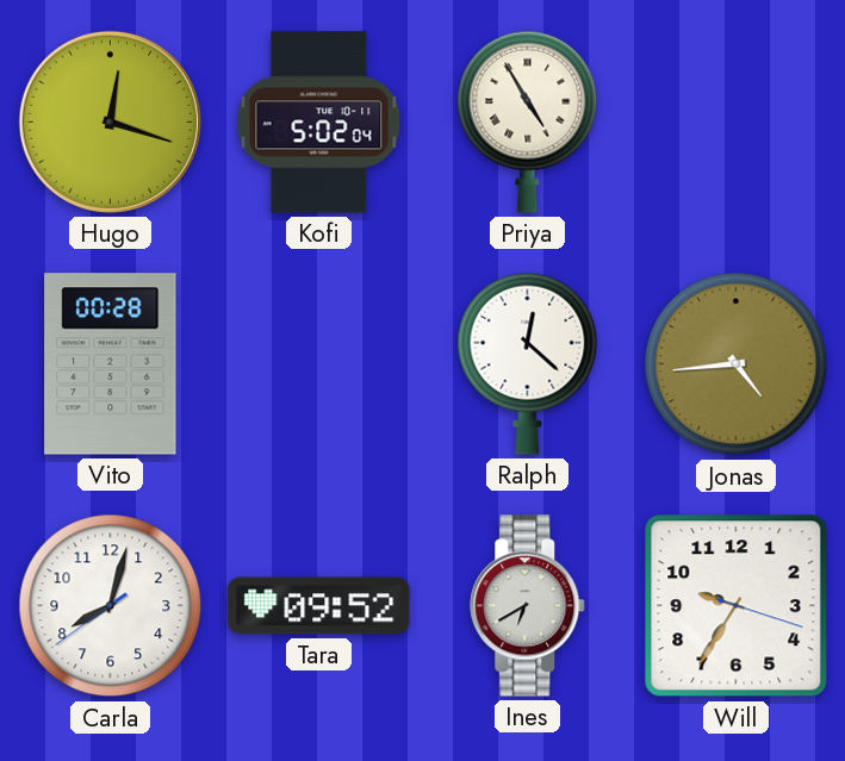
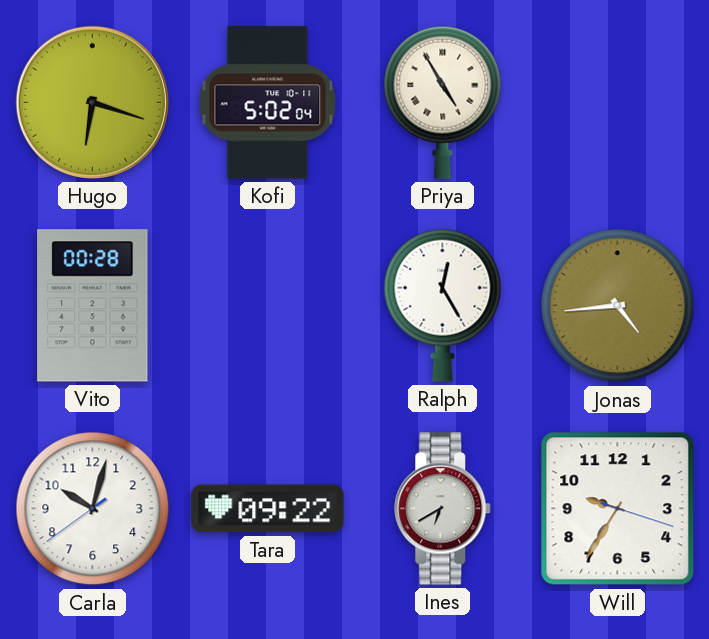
Hugo: 12:18 -> 6:18
Ralph: 12:22 -> 12:25
Carla: 8:02 -> 10:02
Tara: 09:52 -> 09:22
